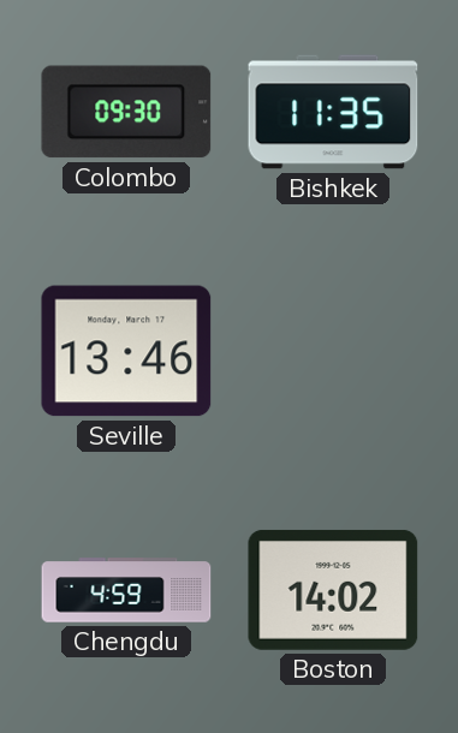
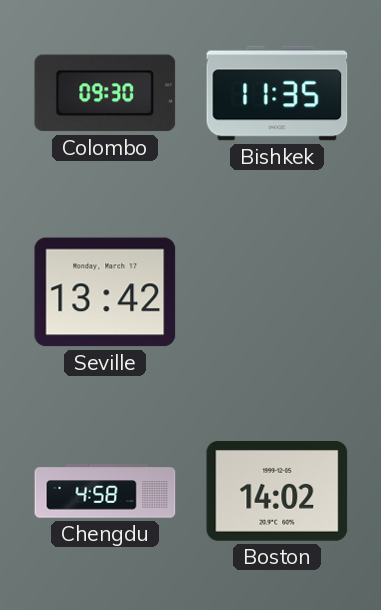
Seville: 13:46 -> 13:42
Chengdu: 4:59 -> 4:58
